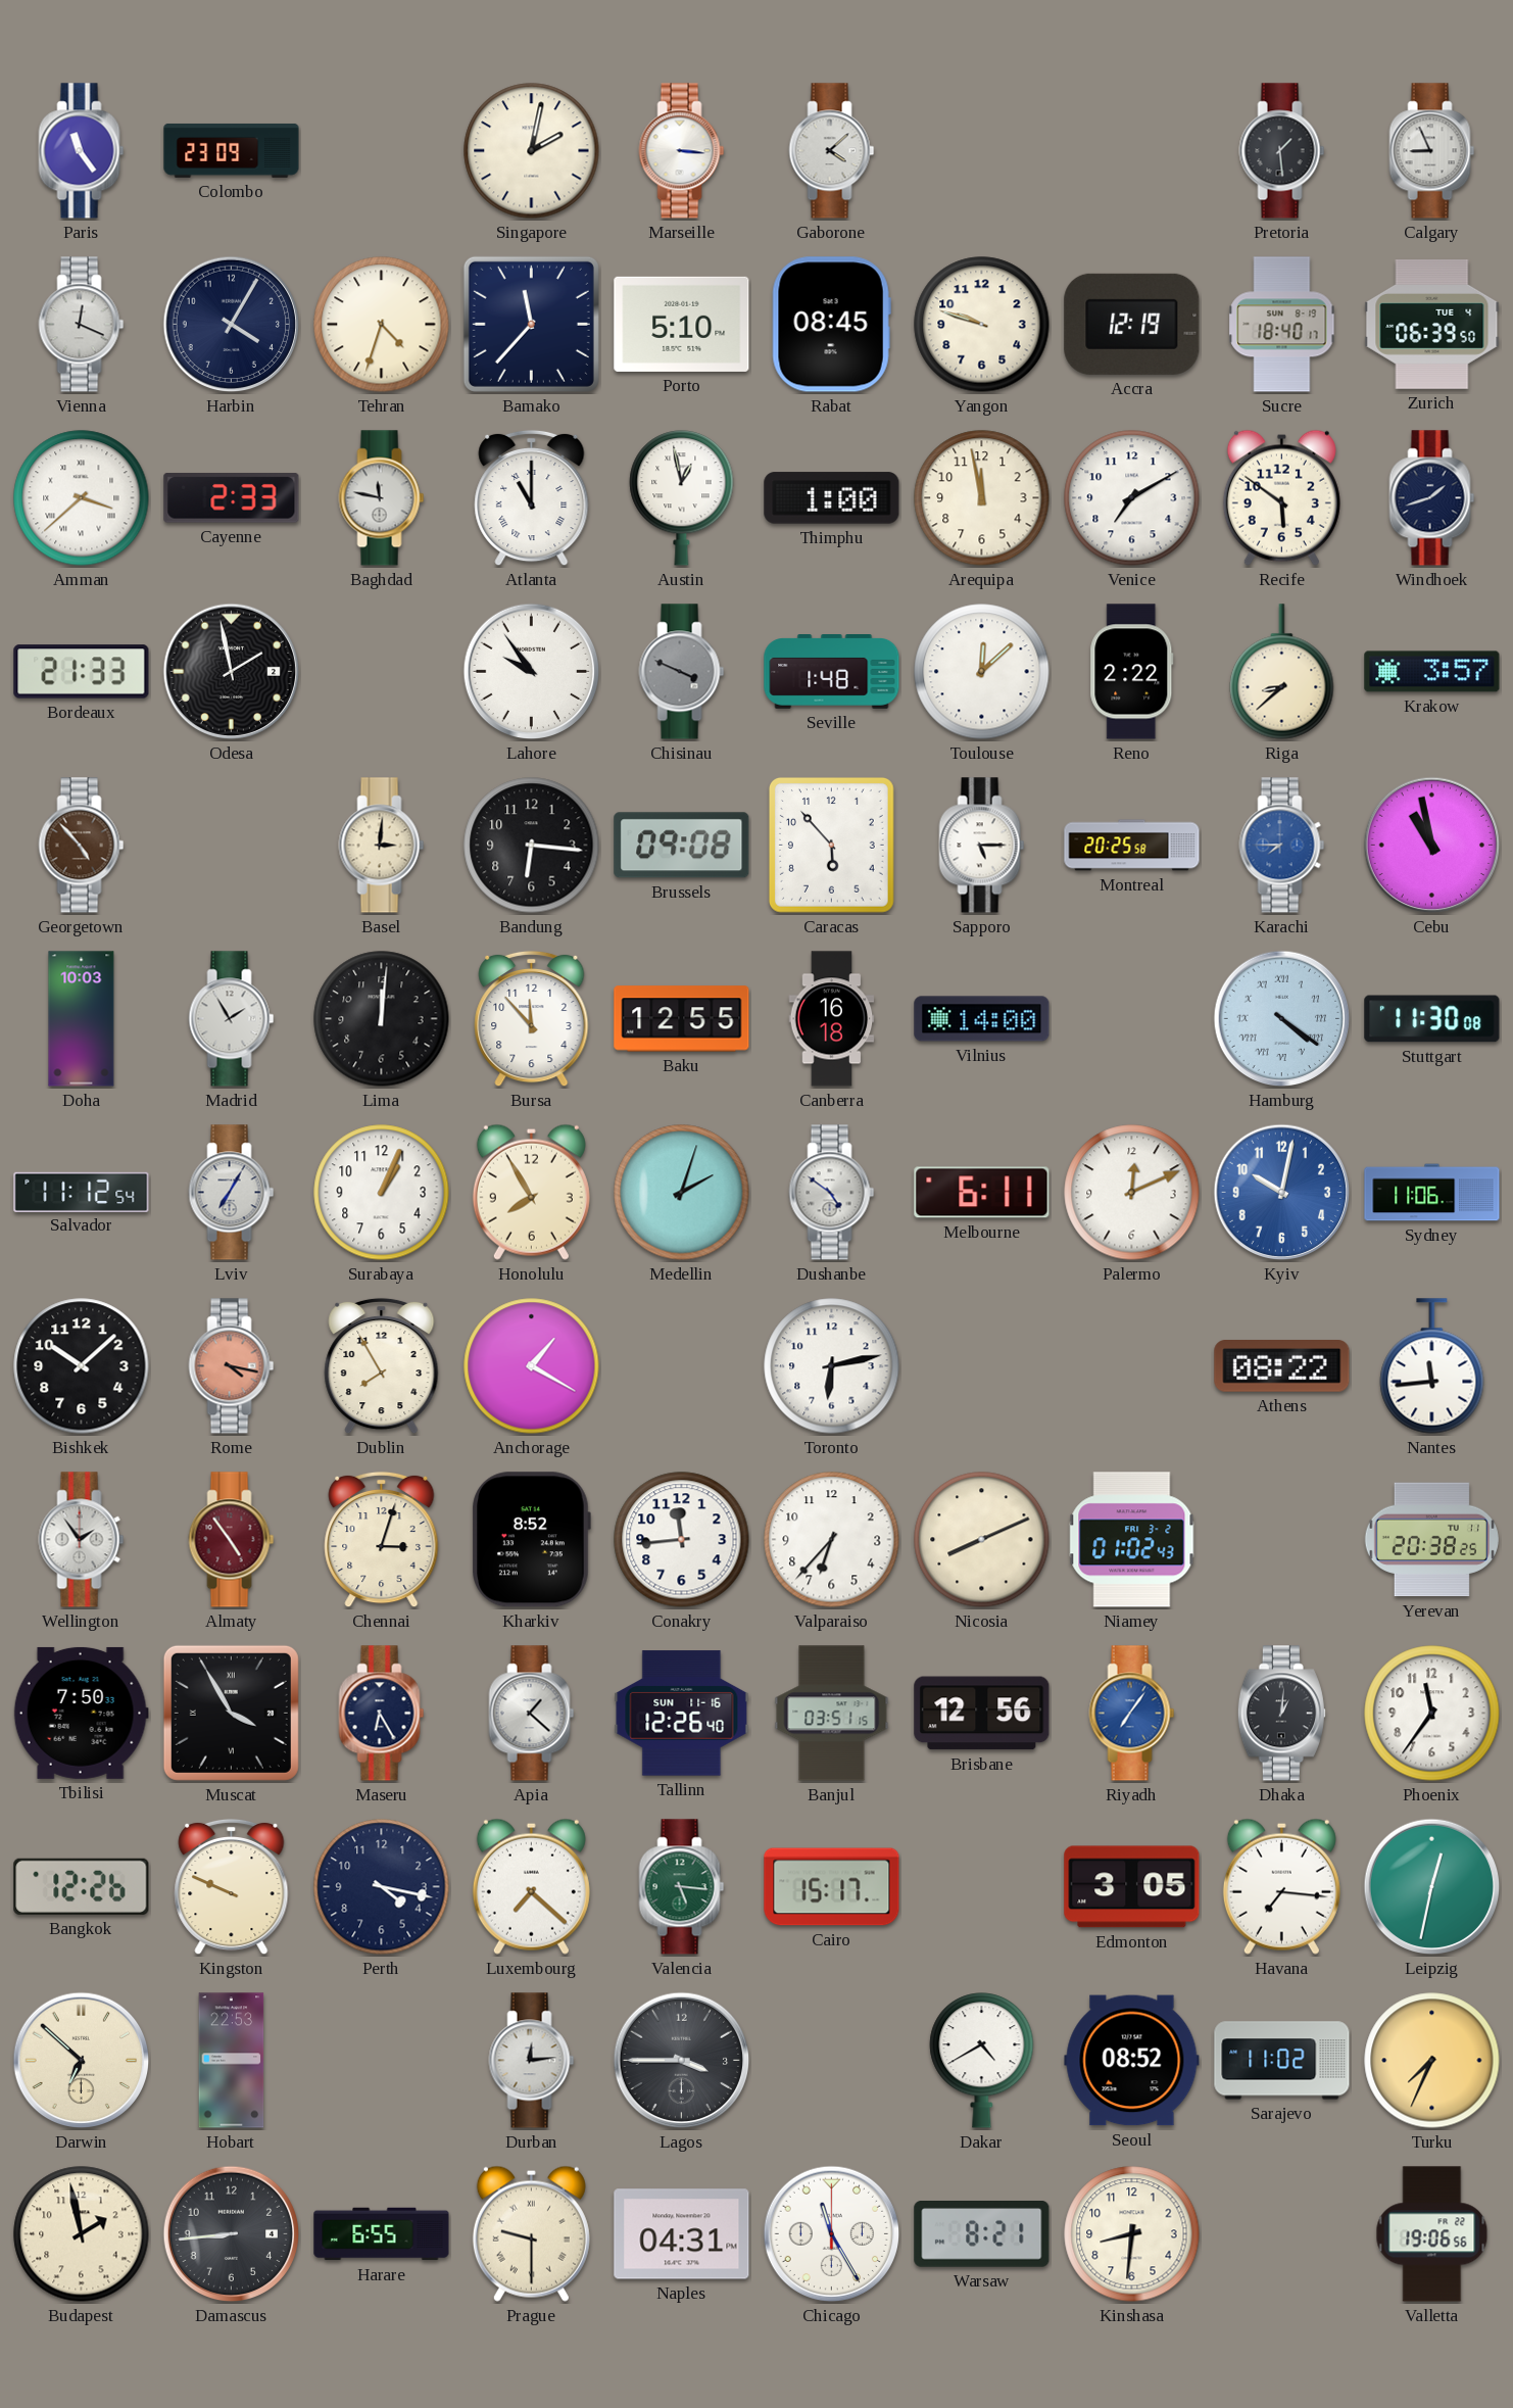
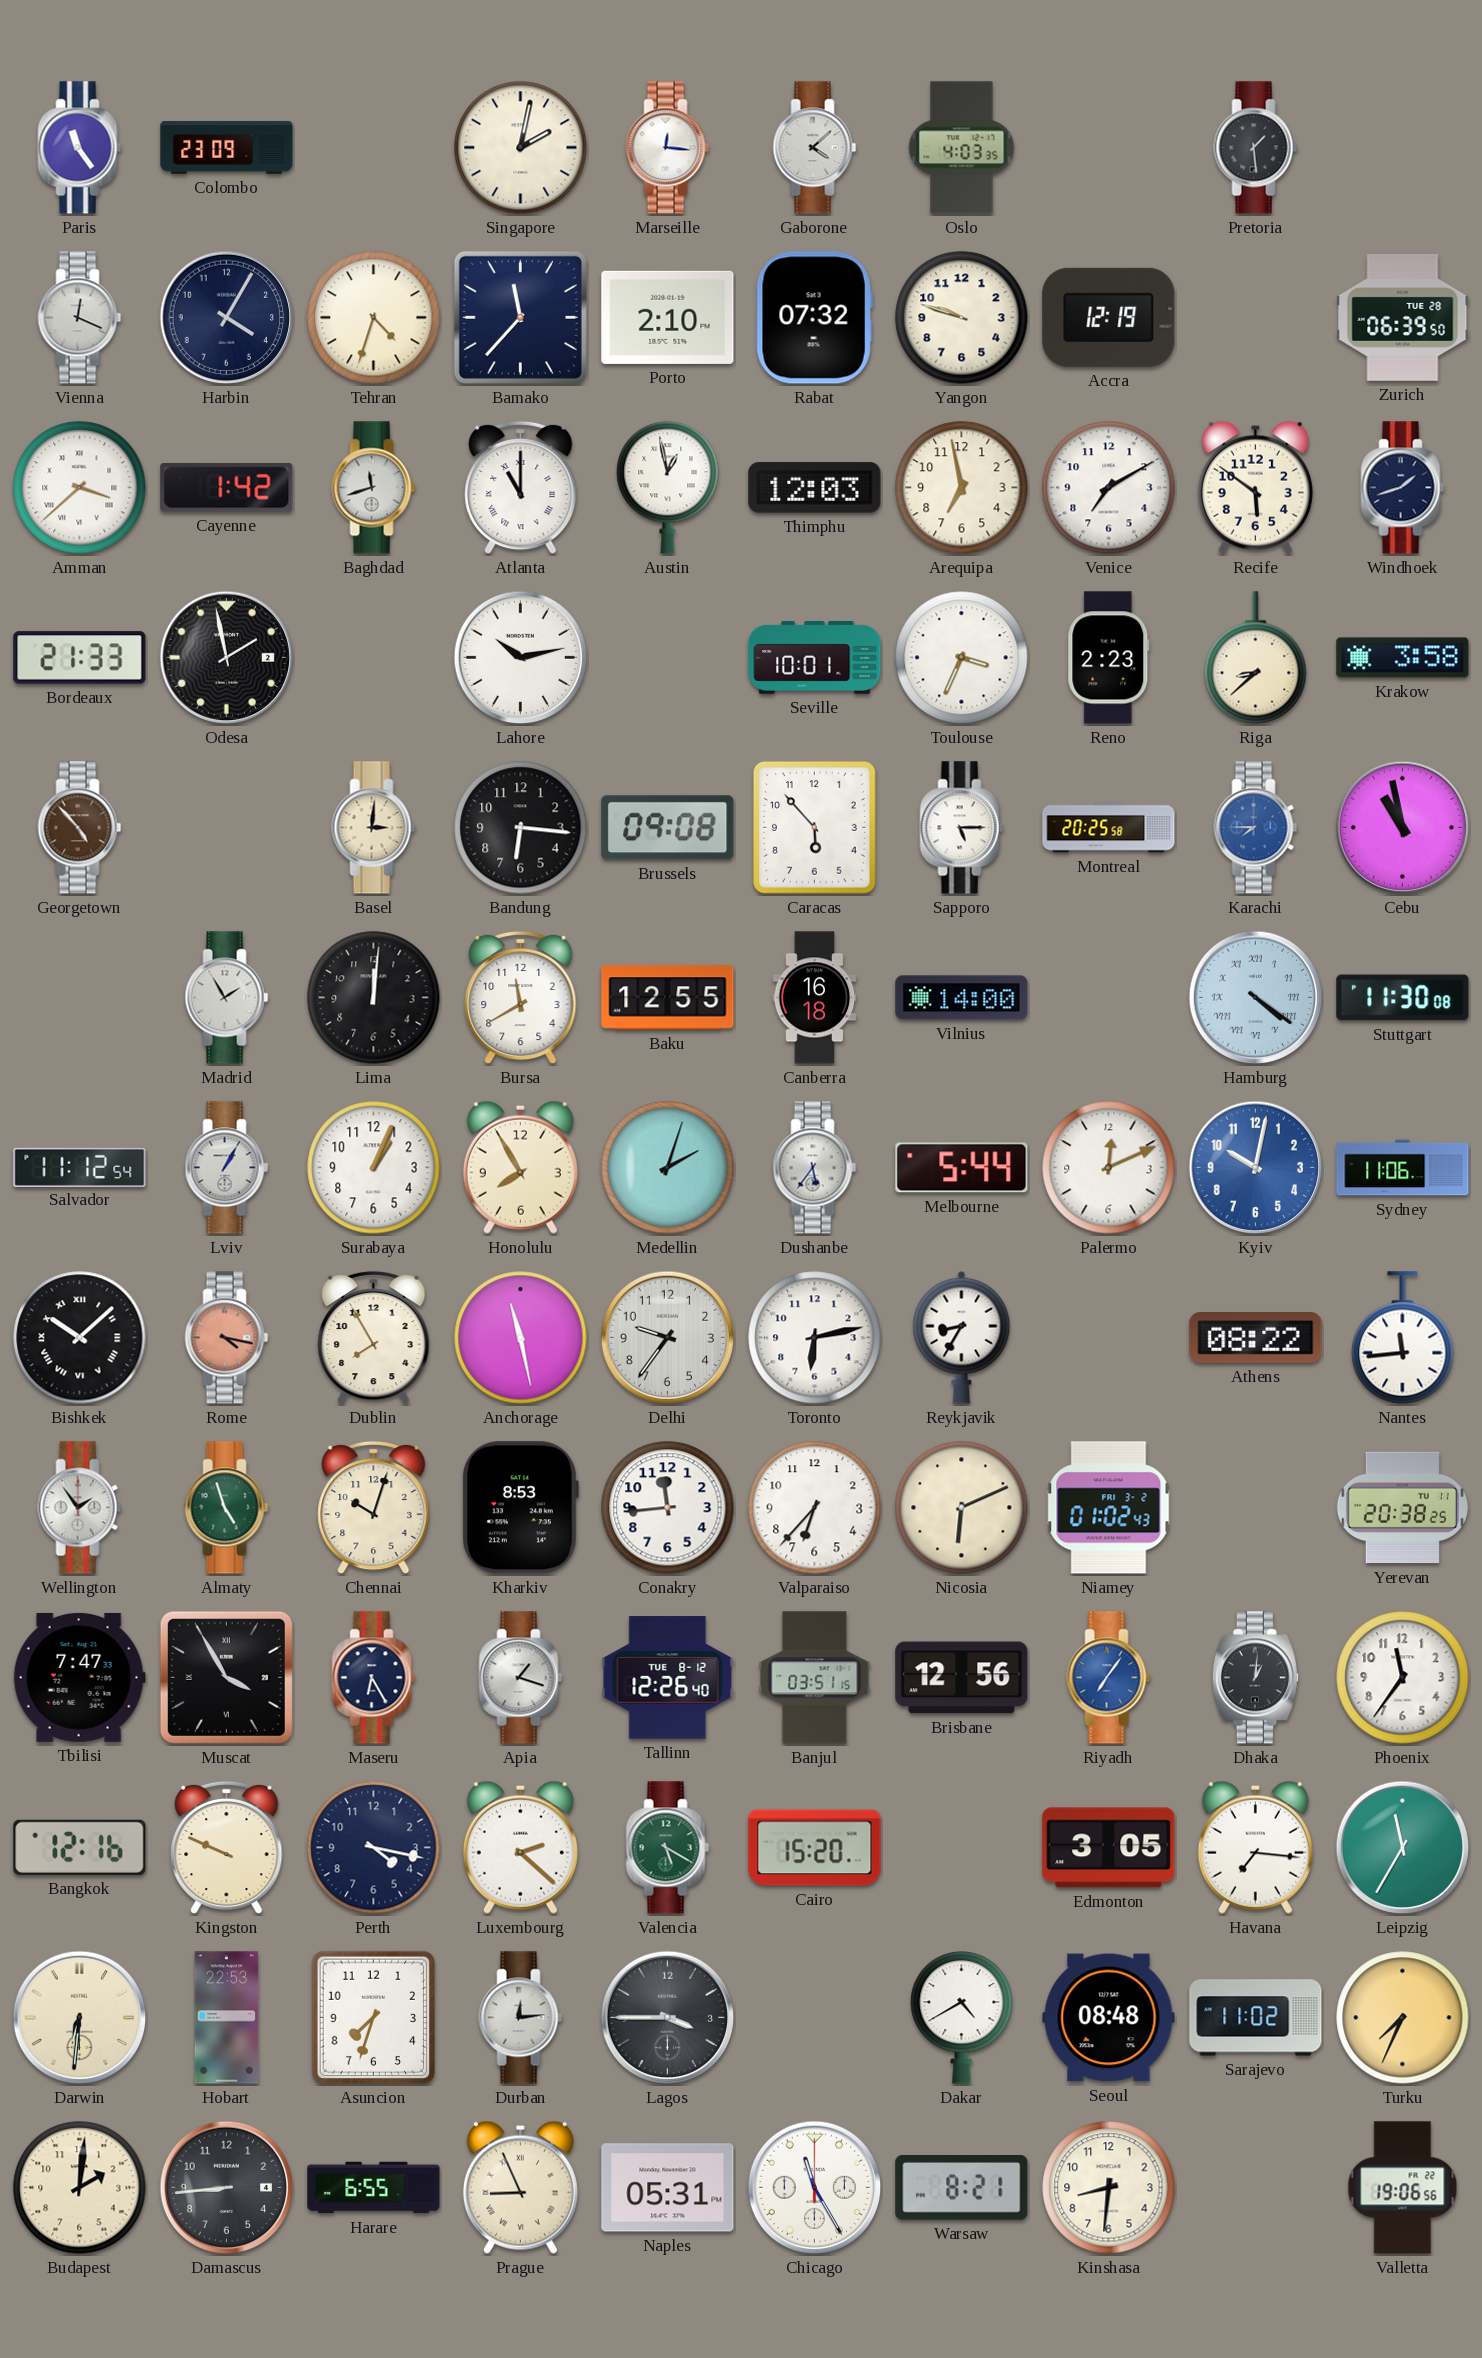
Marseille: 3:16 -> 12:16
Oslo: none -> 4:03
Calgary: 8:56 -> none
Porto: 5:10 -> 2:10
Rabat: 08:45 -> 07:32
Sucre: 18:40 -> none
Zurich date: TUE 4 -> TUE 28
Cayenne: 2:33 -> 1:42
Baghdad: 11:47 -> 11:42
Thimphu: 1:00 -> 12:03
Arequipa: 11:58 -> 6:58
Lahore: 9:54 -> 10:13
Chisinau: 3:49 -> none
Seville: 1:48 -> 10:01
Toulouse: 12:08 -> 3:34
Reno: 2:22 -> 2:23
Krakow: 3:57 -> 3:58
Doha: 10:03 -> none
Bursa: 11:53 -> 11:40
Lviv: 7:05 -> 1:05
Dushanbe: 4:51 -> 5:36
Melbourne: 6:11 -> 5:44
Bishkek numerals: Arabic -> Roman
Anchorage: 1:20 -> 11:28
Delhi: none -> 9:36
Reykjavik: none -> 8:35
Almaty: 4:54 -> 4:57
Almaty dial: burgundy -> green
Chennai: 3:03 -> 10:03
Kharkiv: 8:52 -> 8:53
Nicosia: 8:11 -> 6:11
Tbilisi: 7:50 -> 7:47
Apia: 1:22 -> 1:18
Tallinn date: SUN 11-16 -> TUE 8-12
Bangkok: 12:26 -> 12:16
Luxembourg: 7:22 -> 2:22
Valencia: 5:16 -> 5:20
Cairo: 15:17 -> 15:20
Leipzig: 12:32 -> 11:35
Darwin: 6:52 -> 6:31
Asuncion: none -> 7:33
Seoul: 08:52 -> 08:48
Budapest: 1:58 -> 2:01
Prague: 9:30 -> 8:56
Naples: 04:31 -> 05:31
